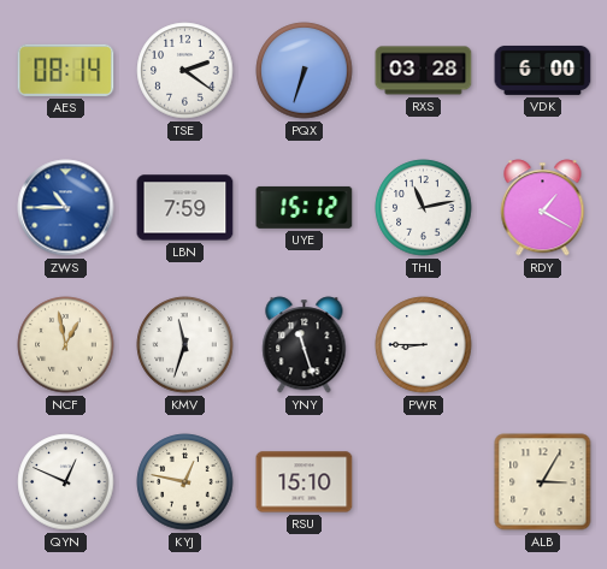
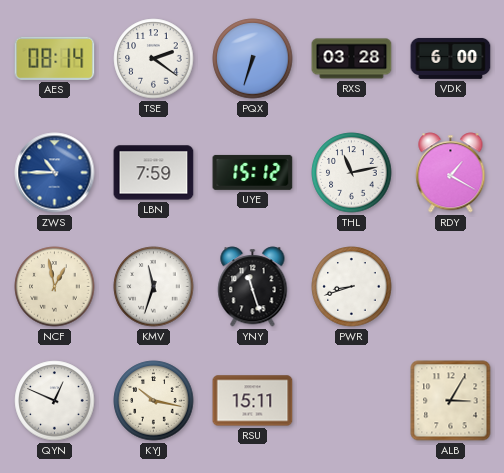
PWR: 8:45 -> 8:42
KYJ: 12:47 -> 10:17
RSU: 15:10 -> 15:11
